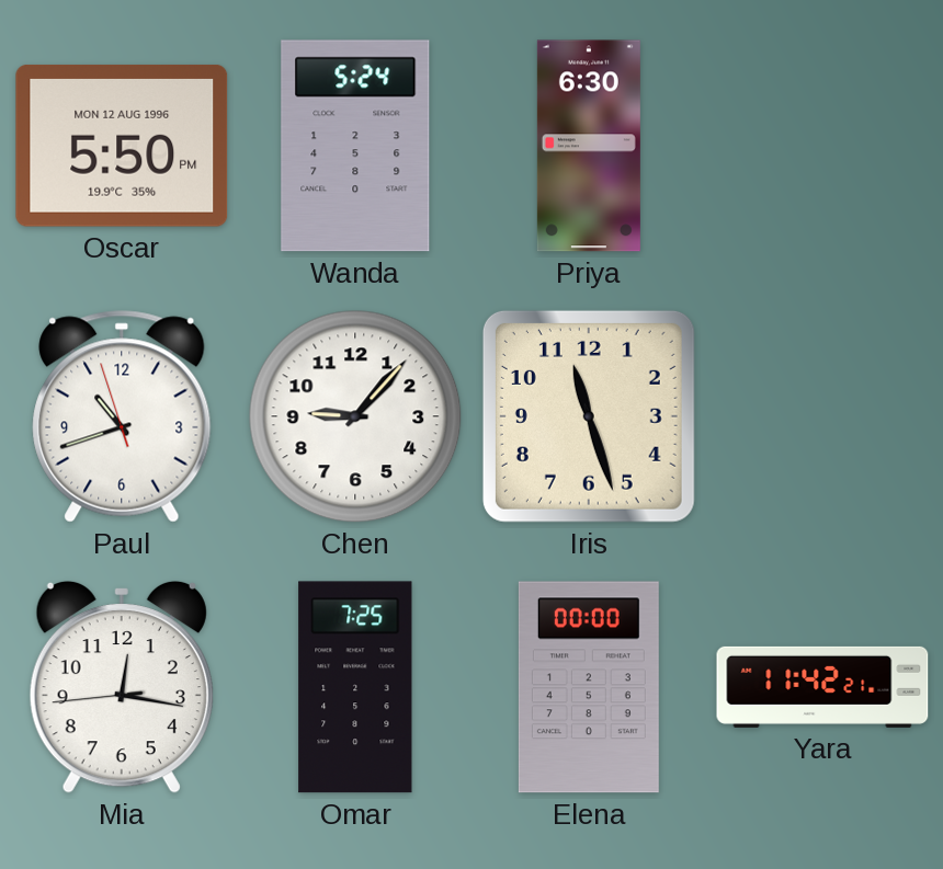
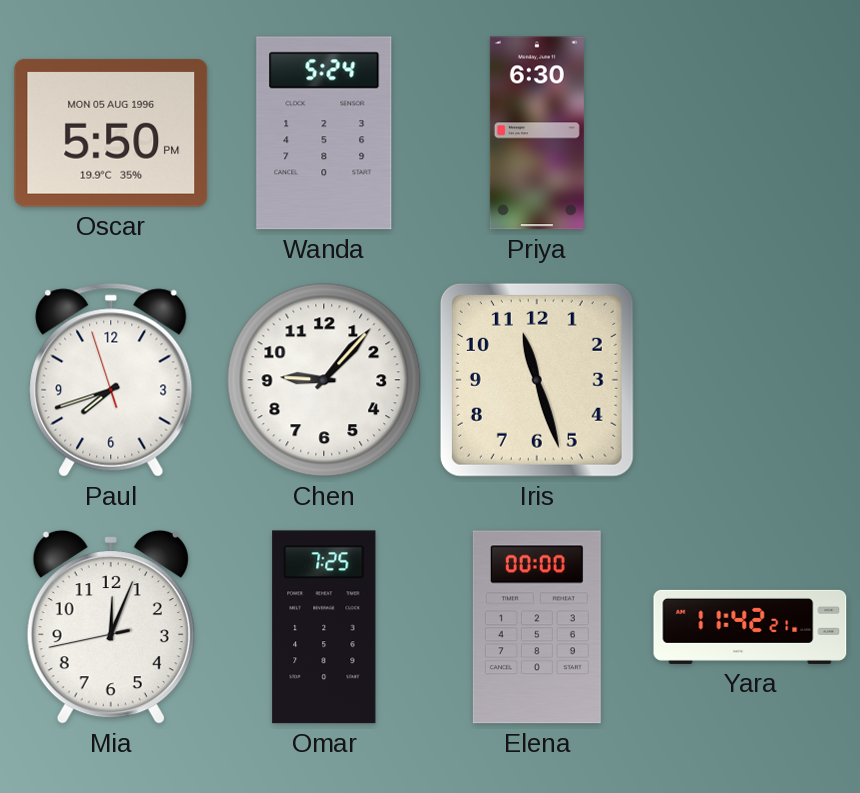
Oscar date: MON 12 AUG 1996 -> MON 05 AUG 1996
Paul: 10:41 -> 7:41
Mia: 12:16 -> 12:03
